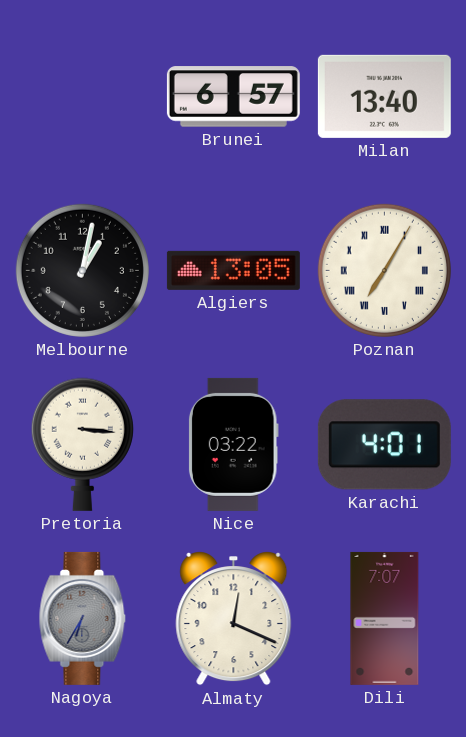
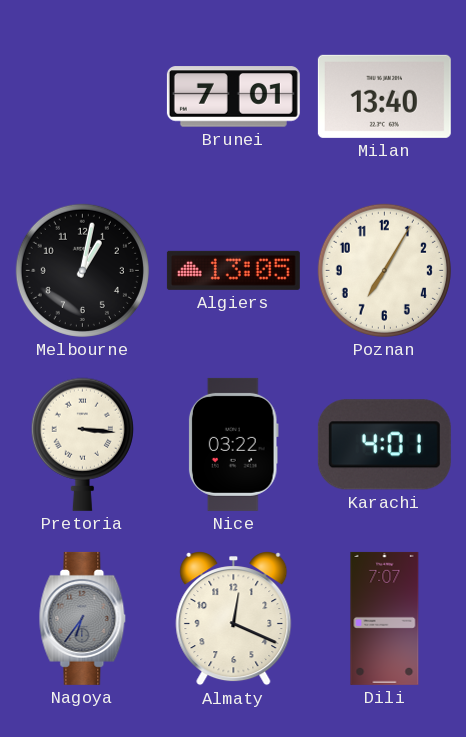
Brunei: 6:57 -> 7:01
Poznan numerals: Roman -> Arabic
Nagoya: 6:35 -> 6:36
